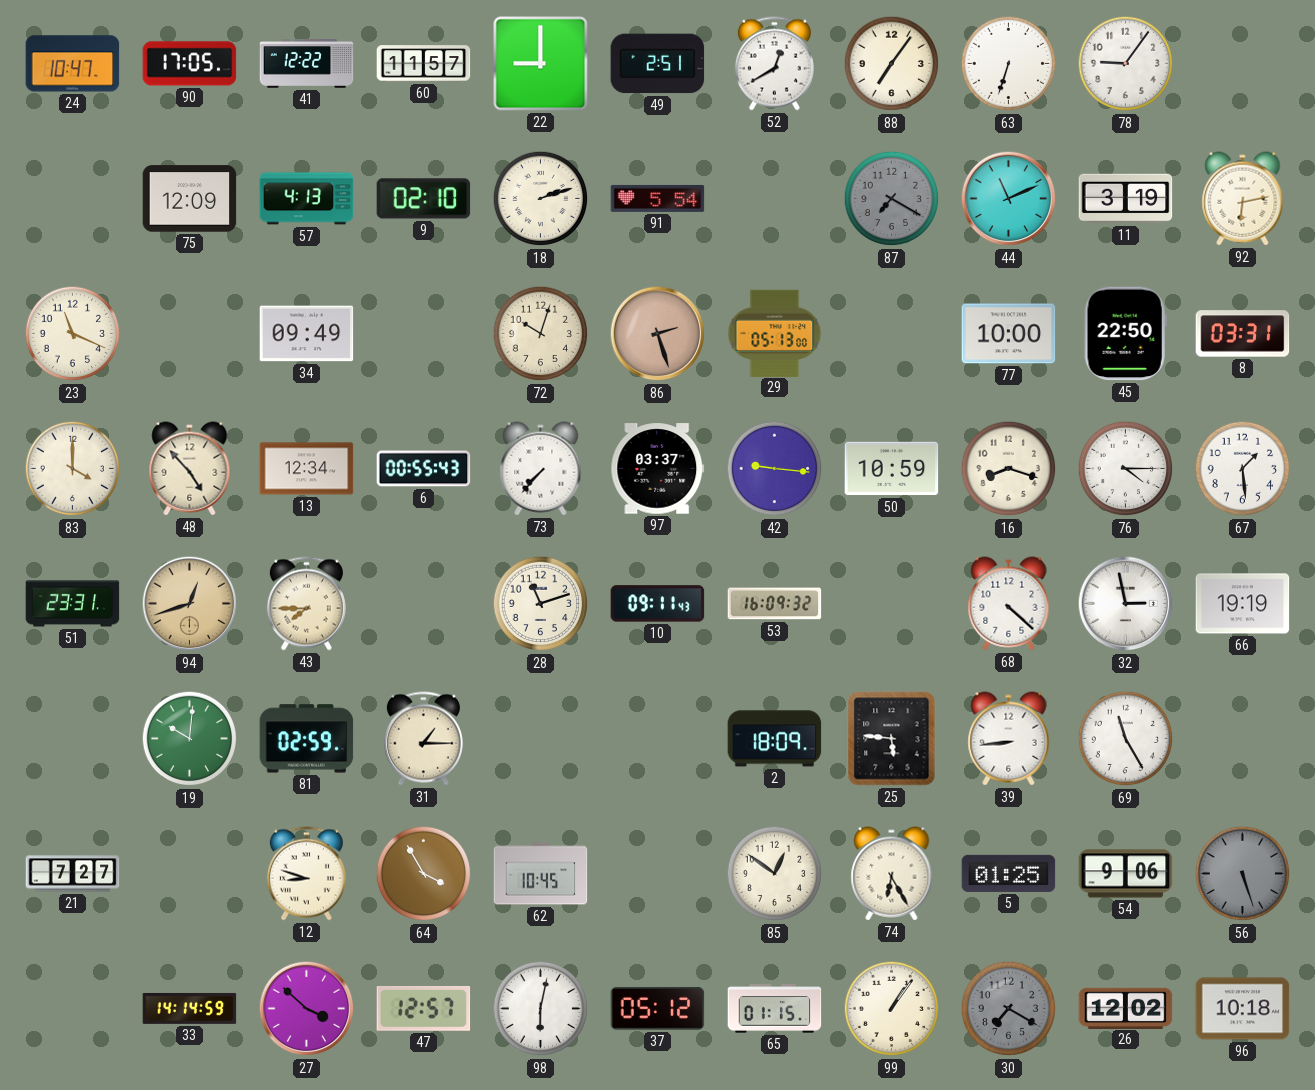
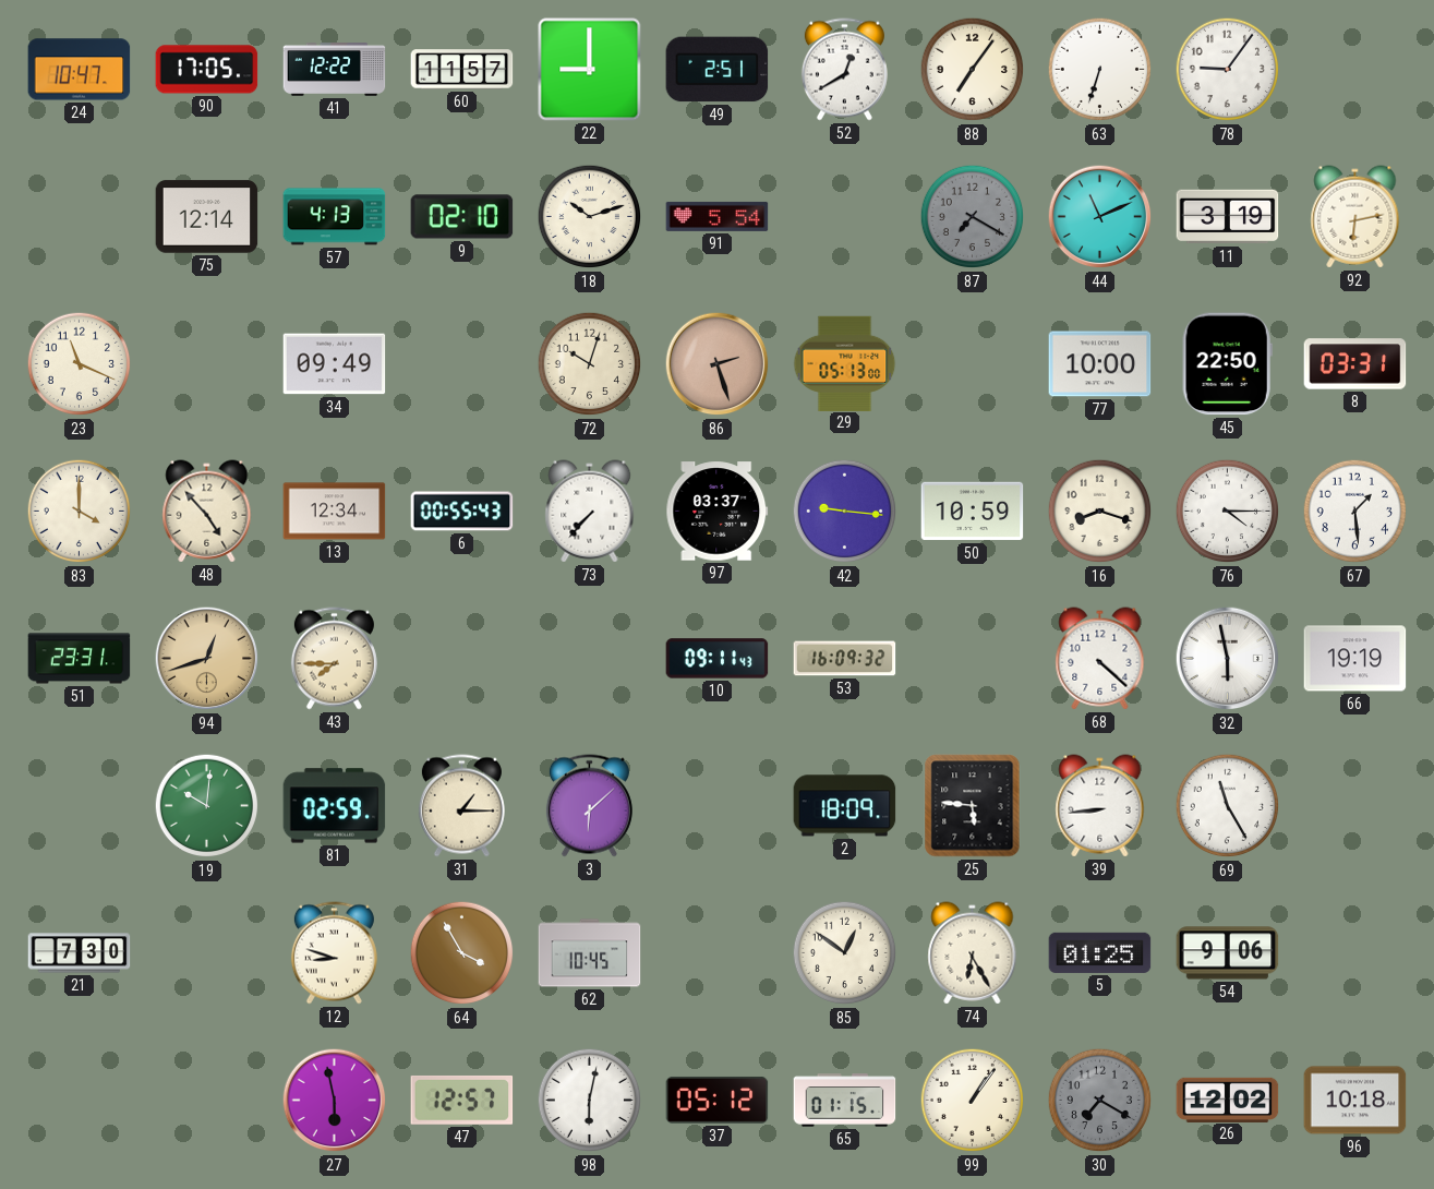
75: 12:09 -> 12:14
18: 2:12 -> 10:12
28: 11:12 -> none
32: 2:58 -> 5:58
3: none -> 6:08
21: 7:27 -> 7:30
56: 5:27 -> none
33: 14:14 -> none
27: 3:52 -> 5:58
